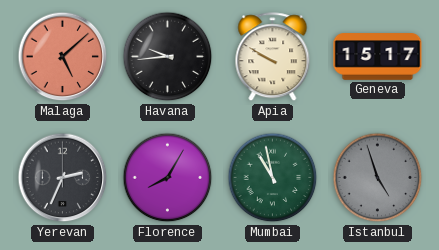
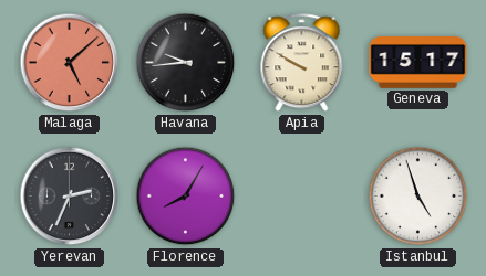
Mumbai: 10:58 -> none
Istanbul dial: grey -> white
